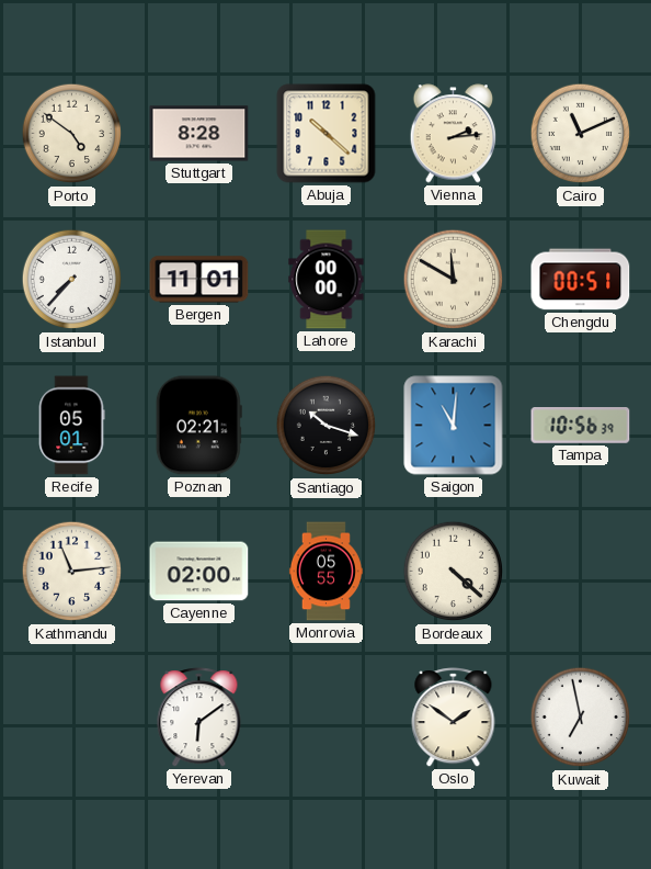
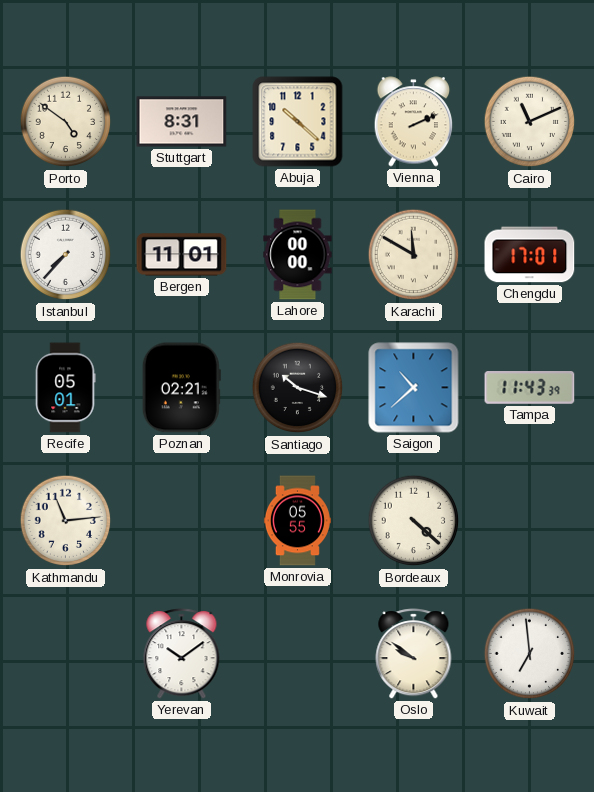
Stuttgart: 8:28 -> 8:31
Vienna: 2:14 -> 2:11
Chengdu: 00:51 -> 17:01
Saigon: 11:01 -> 10:38
Tampa: 10:56 -> 11:43
Cayenne: 02:00 -> none
Yerevan: 6:09 -> 10:09
Oslo: 1:51 -> 9:51
Kuwait: 6:58 -> 6:59
